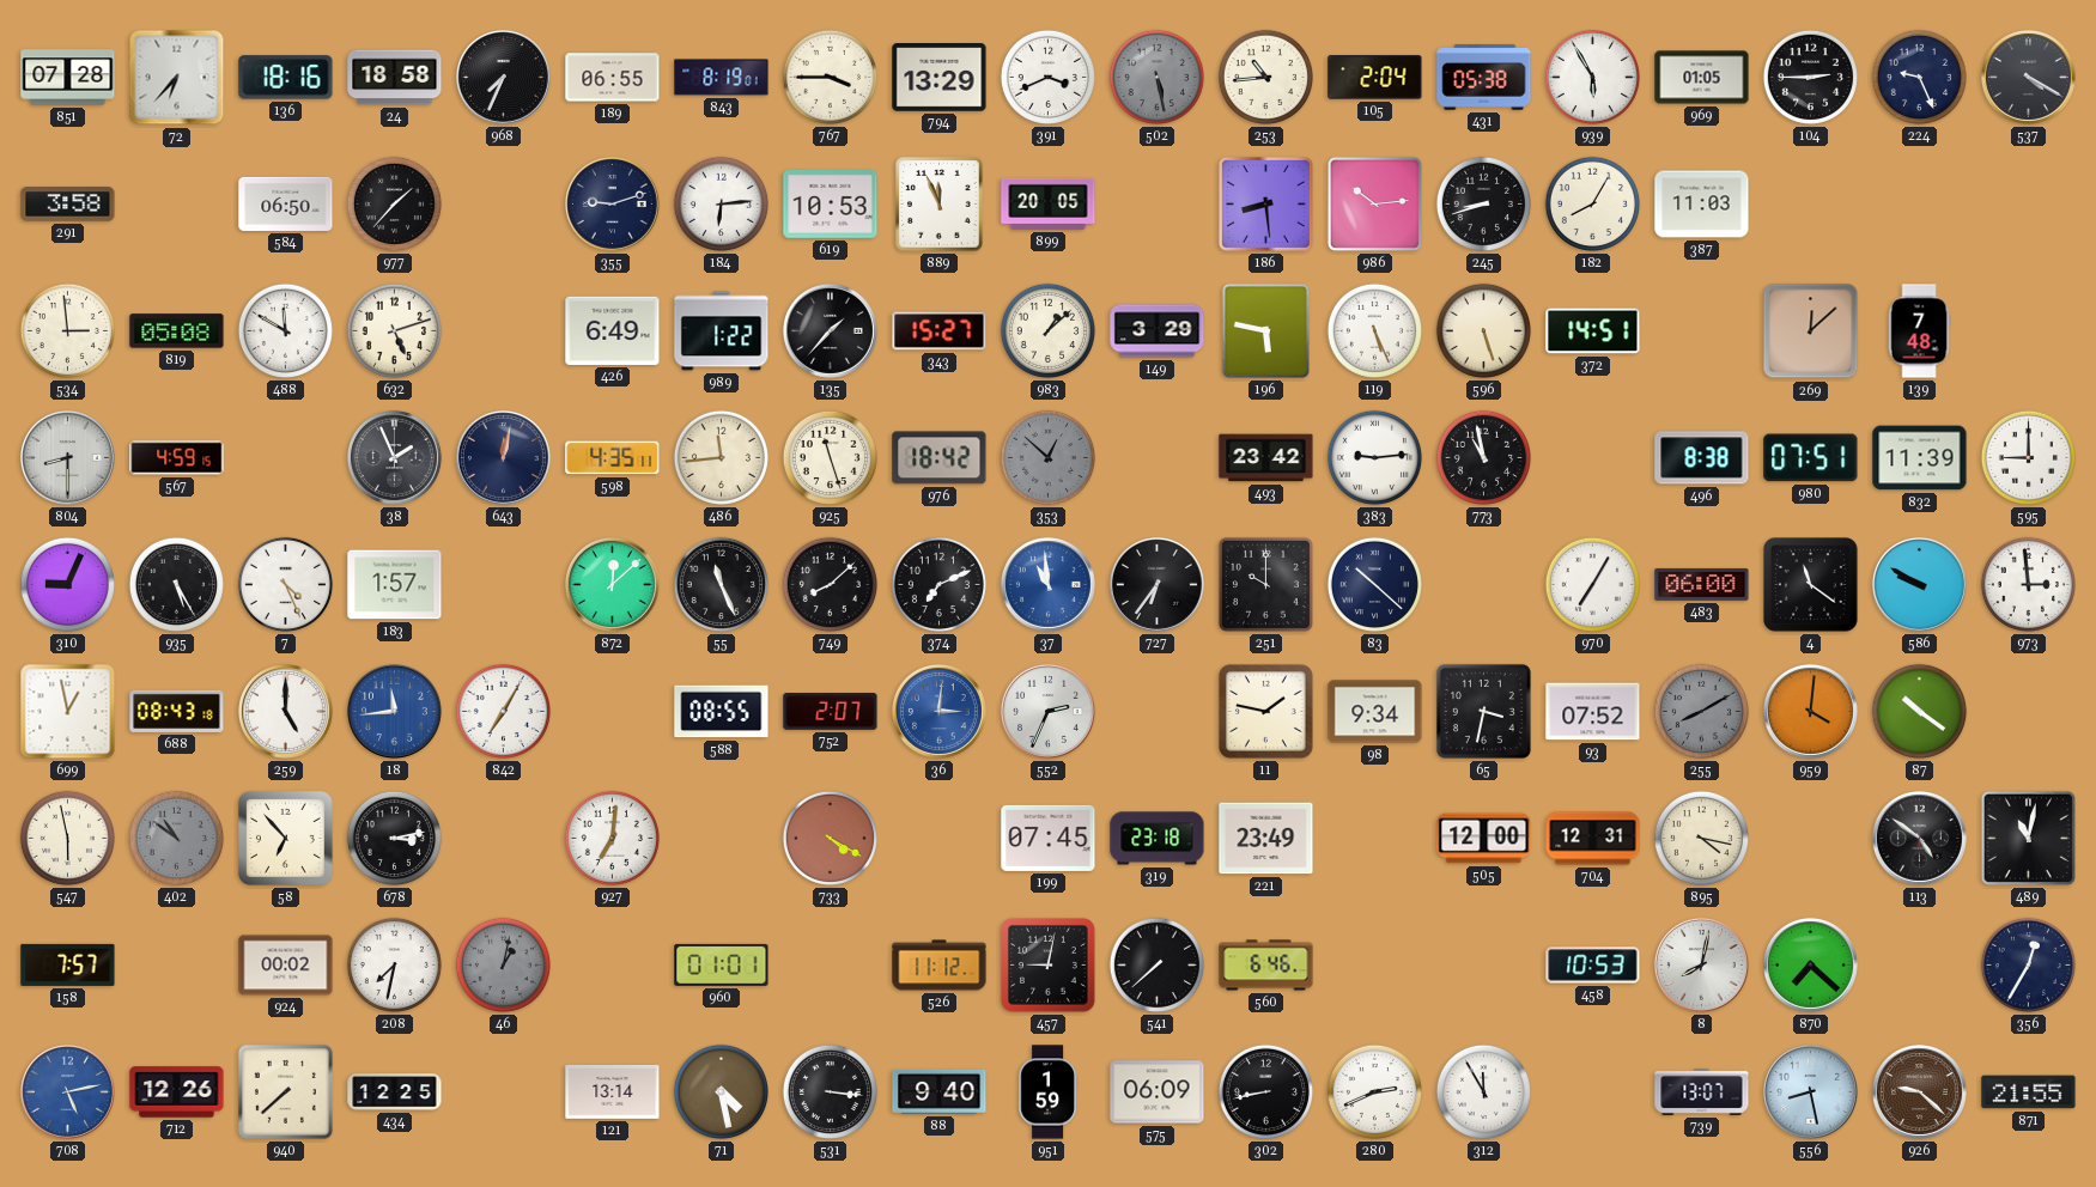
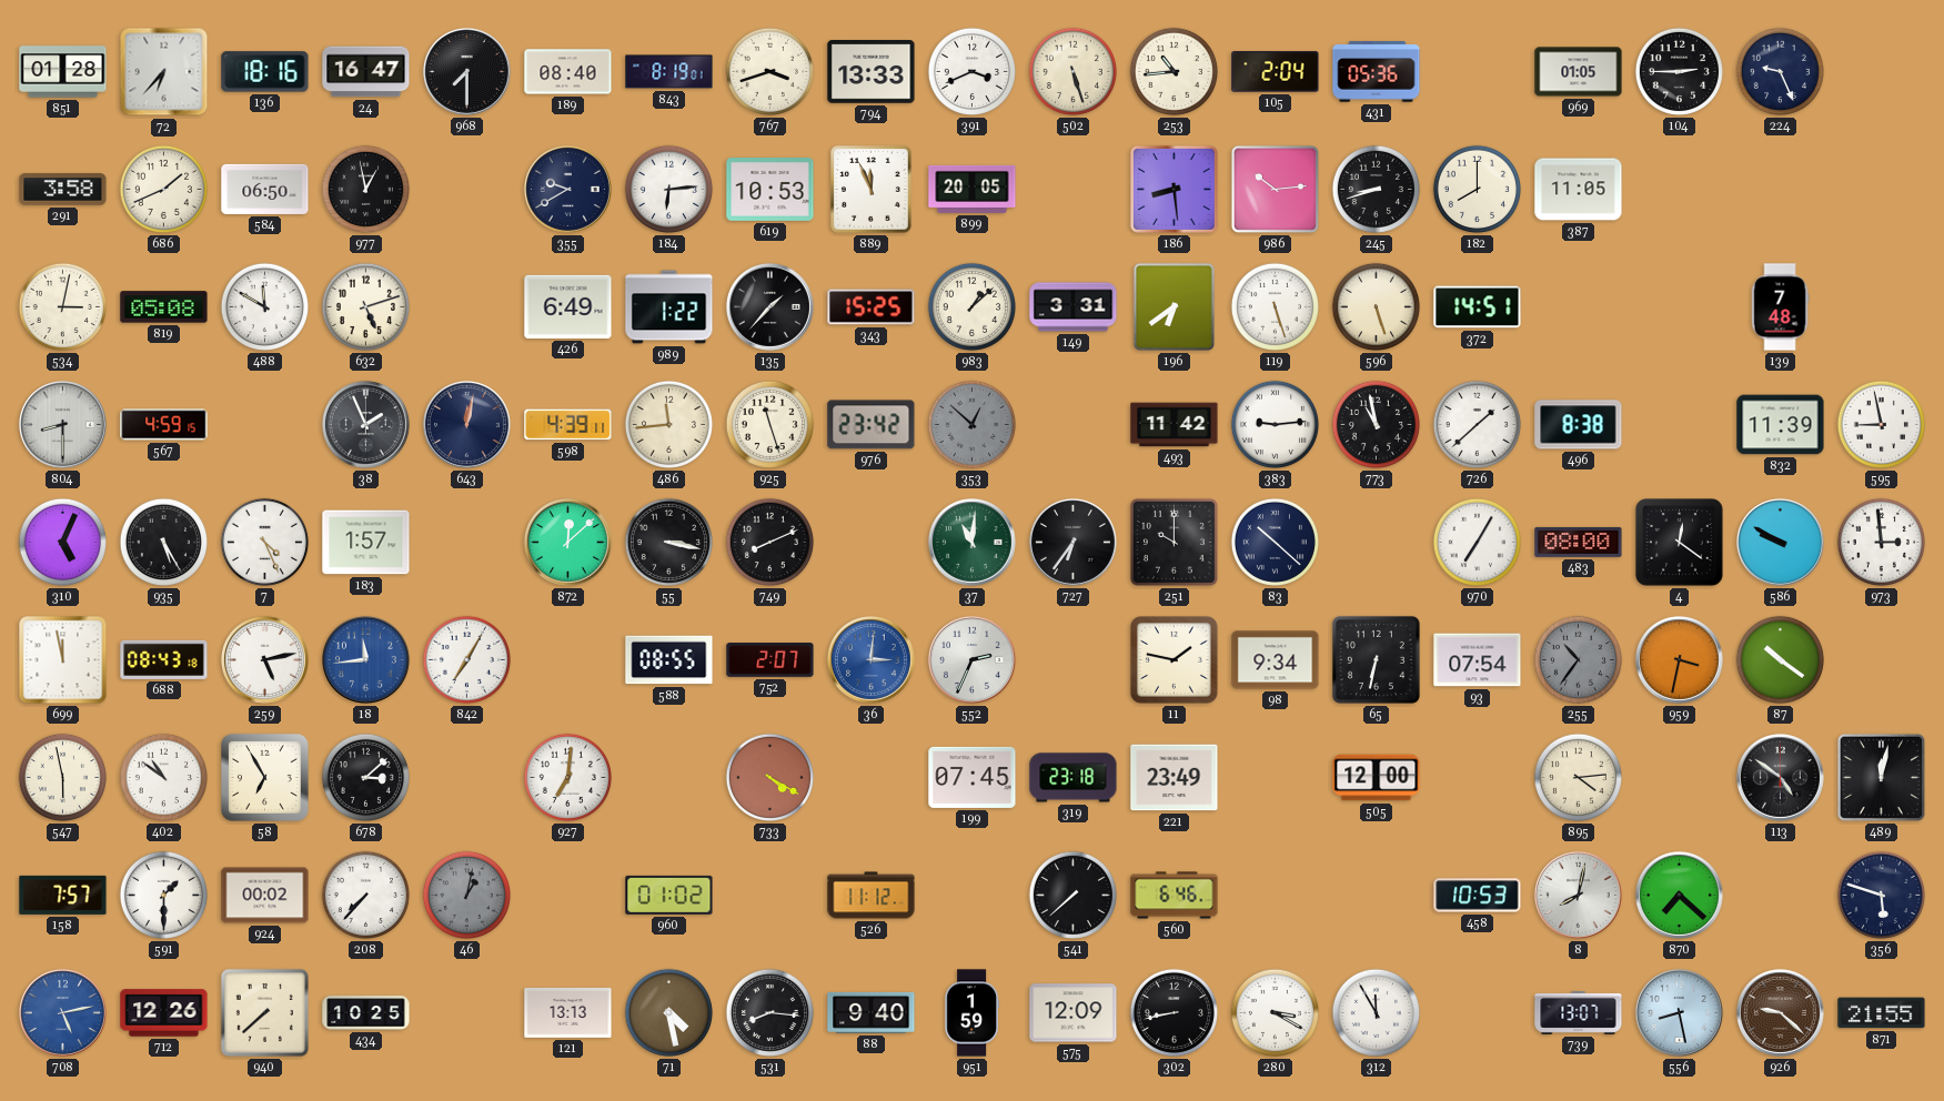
851: 07:28 -> 01:28
24: 18:58 -> 16:47
968: 7:34 -> 7:30
189: 06:55 -> 08:40
767: 3:45 -> 3:42
794: 13:29 -> 13:33
502: 5:28 -> 5:27
502 dial: grey -> cream
431: 05:38 -> 05:36
939: 5:55 -> none
537: 4:20 -> none
686: none -> 1:41
977: 1:37 -> 12:58
355: 9:12 -> 9:40
182: 8:05 -> 8:00
387: 11:03 -> 11:05
534: 2:59 -> 3:02
343: 15:27 -> 15:25
149: 3:29 -> 3:31
196: 5:47 -> 6:39
119: 5:26 -> 5:27
269: 12:08 -> none
598: 4:35 -> 4:39
976: 18:42 -> 23:42
493: 23:42 -> 11:42
726: none -> 1:38
980: 07:51 -> none
595: 9:00 -> 8:58
310: 9:04 -> 5:04
55: 11:26 -> 3:17
749: 8:08 -> 8:11
374: 7:11 -> none
37: 10:59 -> 11:01
37 dial: blue -> green
483: 06:00 -> 08:00
4: 11:21 -> 12:21
699: 12:58 -> 11:58
259: 5:00 -> 5:13
65: 3:32 -> 6:32
93: 07:52 -> 07:54
255: 8:10 -> 10:36
959: 4:01 -> 3:32
402 dial: grey -> white
58: 6:53 -> 6:55
678: 3:13 -> 3:08
704: 12:31 -> none
895: 4:17 -> 4:14
489: 11:02 -> 12:02
591: none -> 1:30
208: 7:32 -> 7:37
960: 01:01 -> 01:02
457: 9:02 -> none
356: 12:35 -> 5:48
434: 12:25 -> 10:25
121: 13:14 -> 13:13
531: 3:16 -> 8:16
575: 06:09 -> 12:09
280: 2:41 -> 3:20
